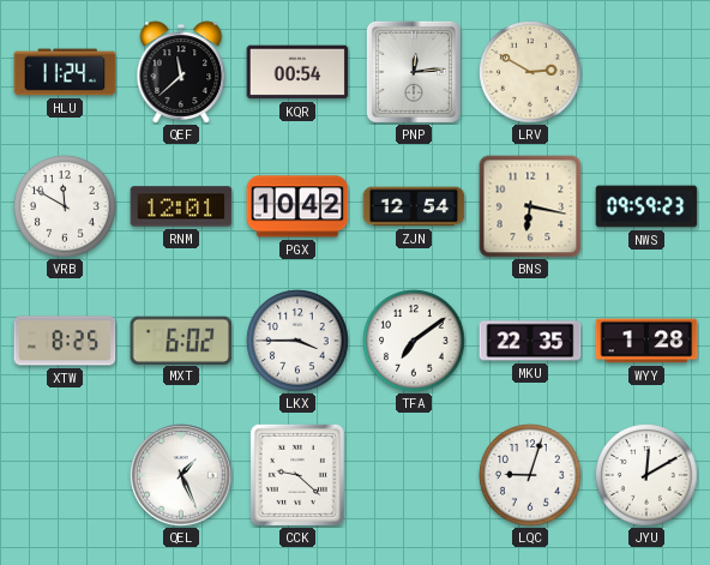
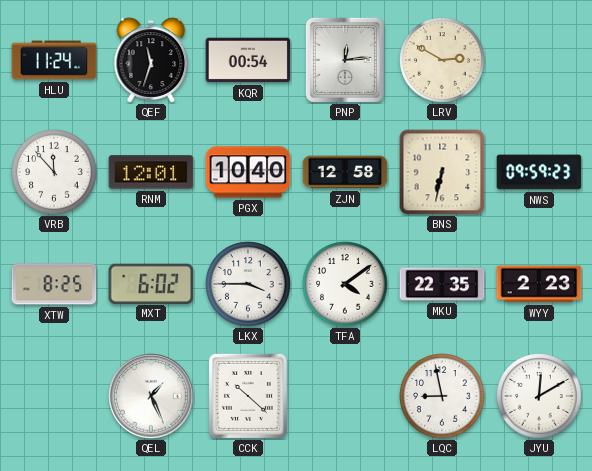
QEF: 11:38 -> 11:33
VRB: 11:50 -> 11:53
PGX: 10:42 -> 10:40
ZJN: 12:54 -> 12:58
BNS: 6:17 -> 6:32
TFA: 7:09 -> 4:09
WYY: 1:28 -> 2:23
CCK: 9:22 -> 10:22
LQC: 9:03 -> 8:58
